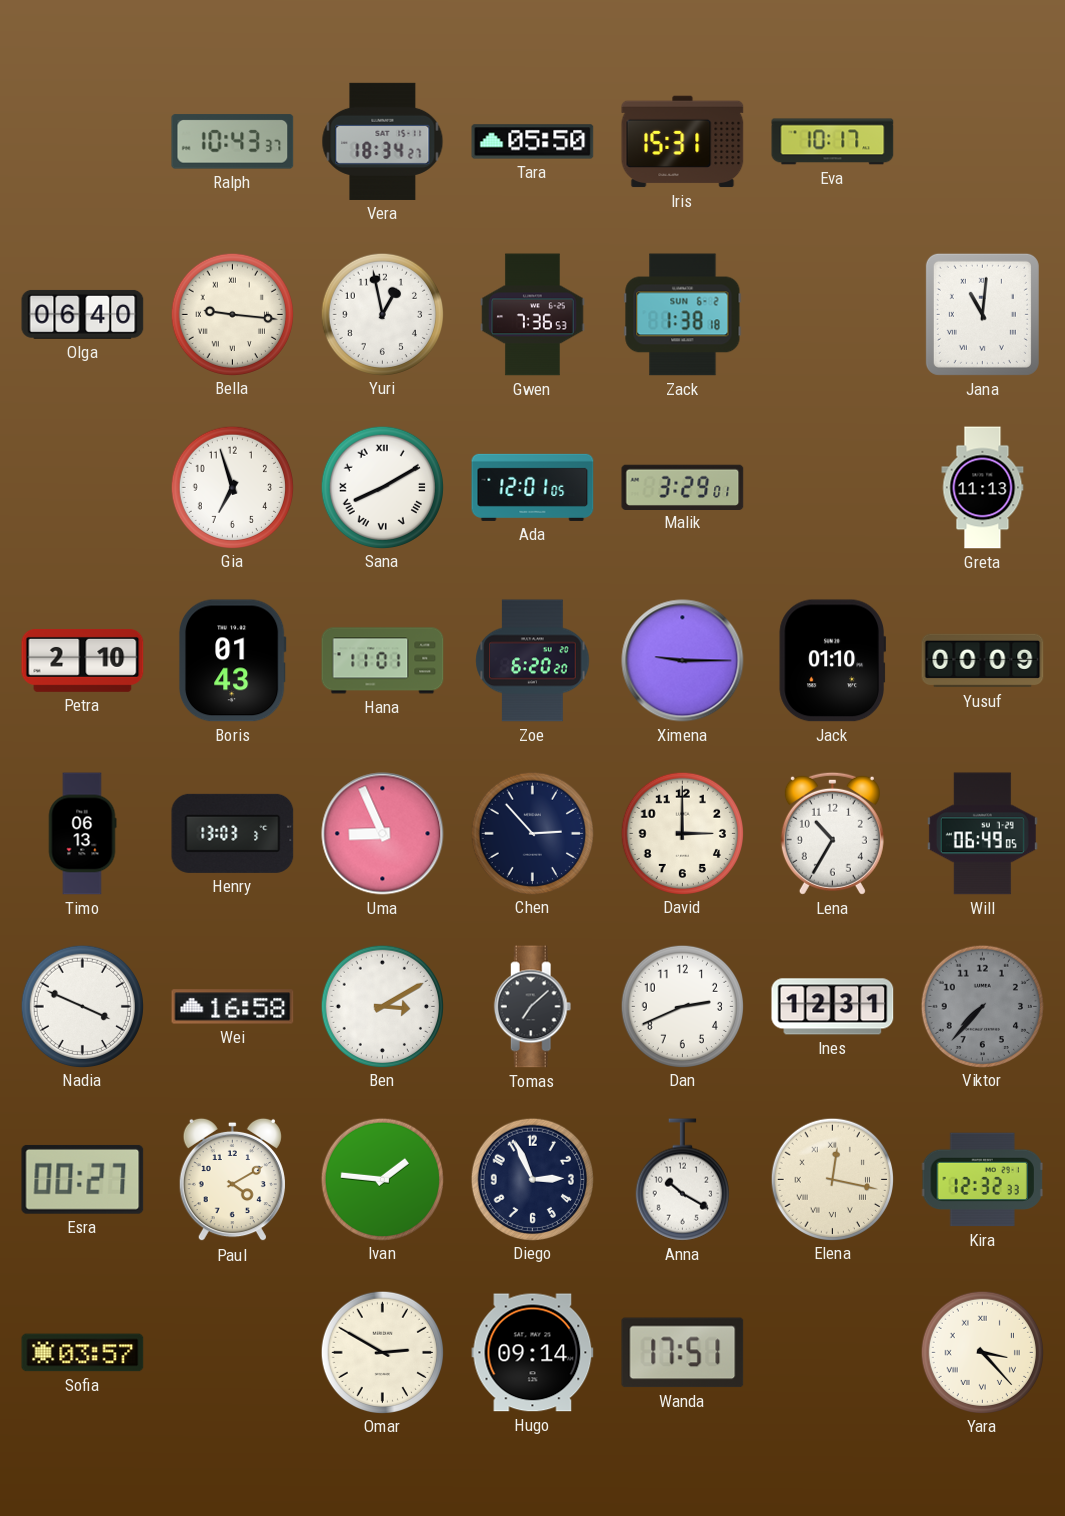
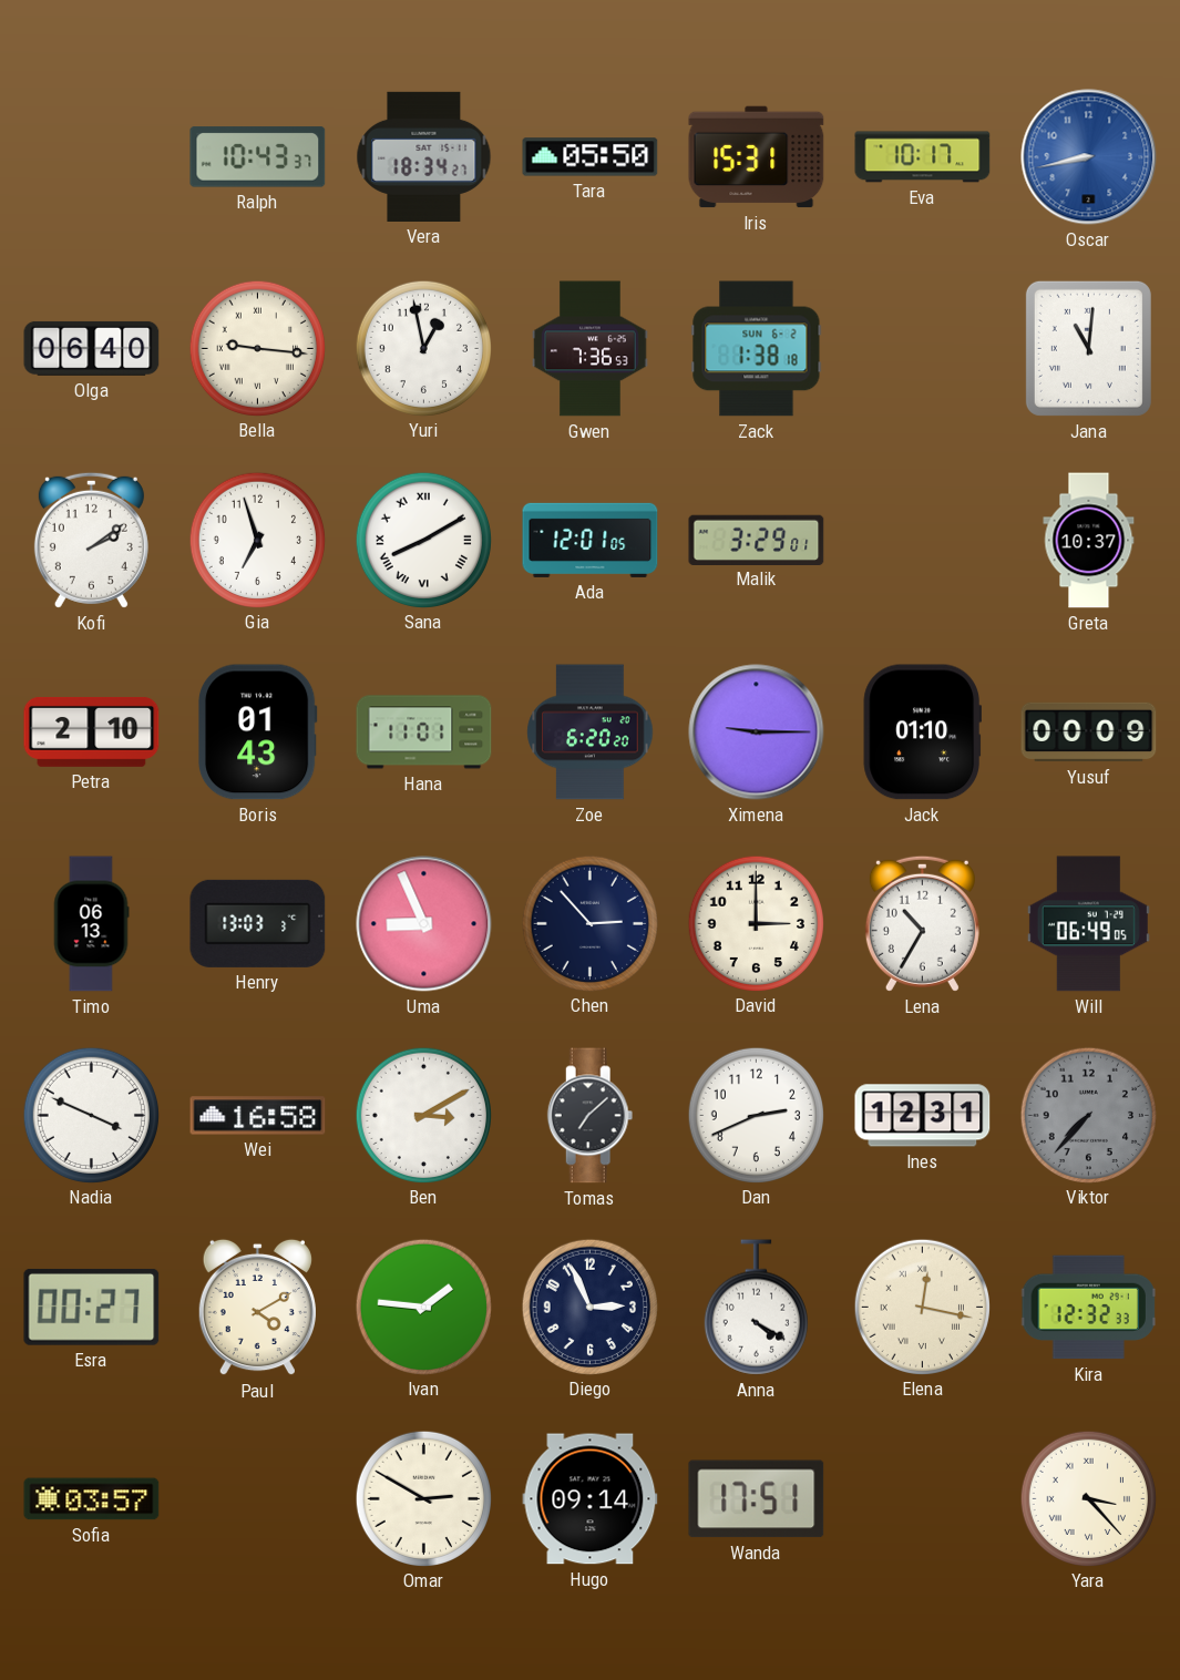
Oscar: none -> 8:43
Kofi: none -> 2:09
Greta: 11:13 -> 10:37
Anna: 10:20 -> 4:20
